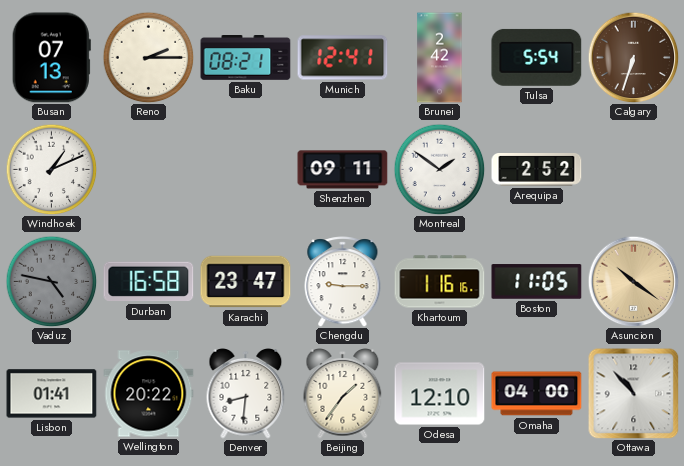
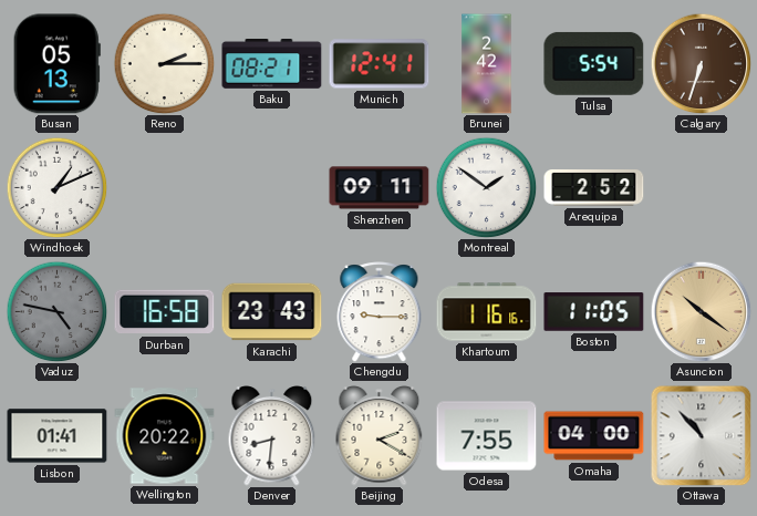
Busan: 07:13 -> 05:13
Karachi: 23:47 -> 23:43
Beijing: 1:36 -> 2:20
Odesa: 12:10 -> 7:55
